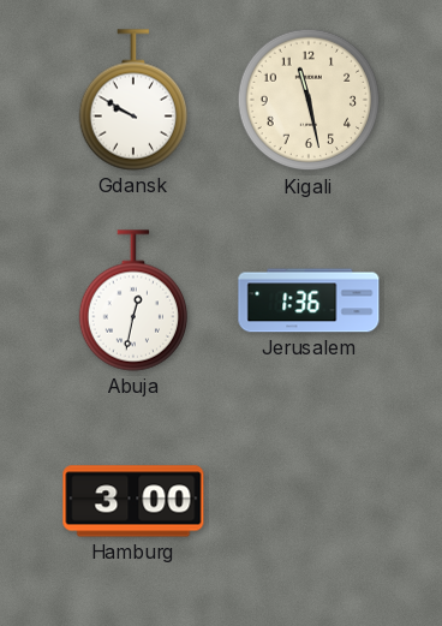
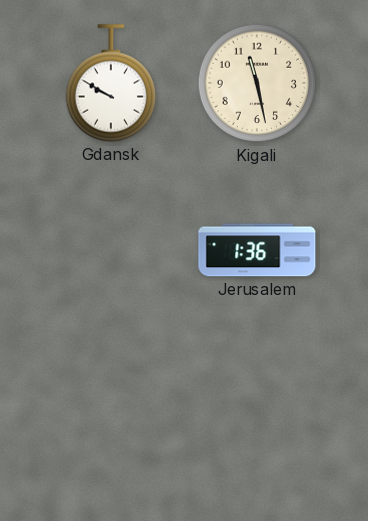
Abuja: 12:32 -> none
Hamburg: 3:00 -> none
